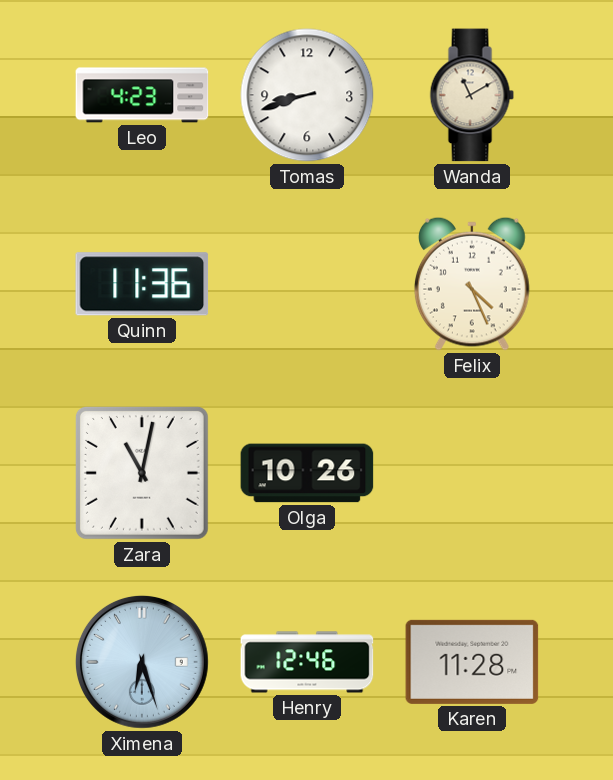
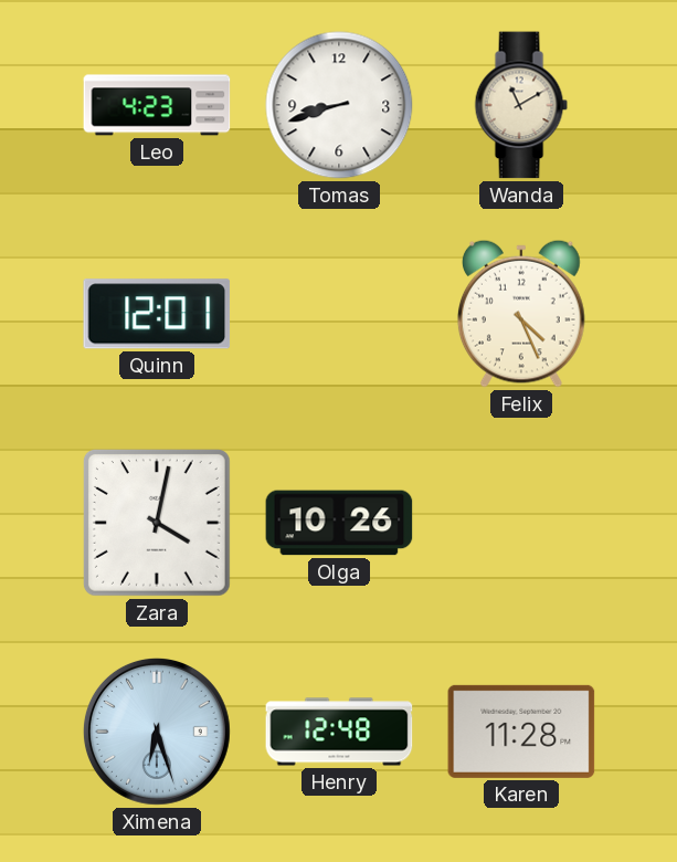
Quinn: 11:36 -> 12:01
Zara: 11:02 -> 4:02
Henry: 12:46 -> 12:48
